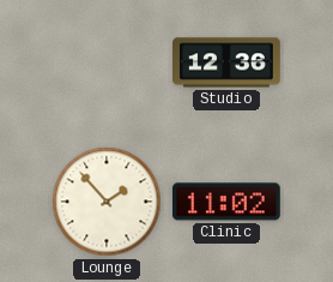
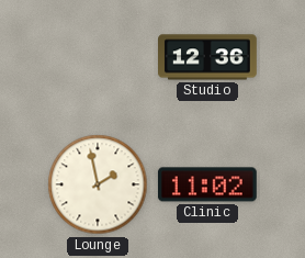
Lounge: 1:53 -> 1:58
